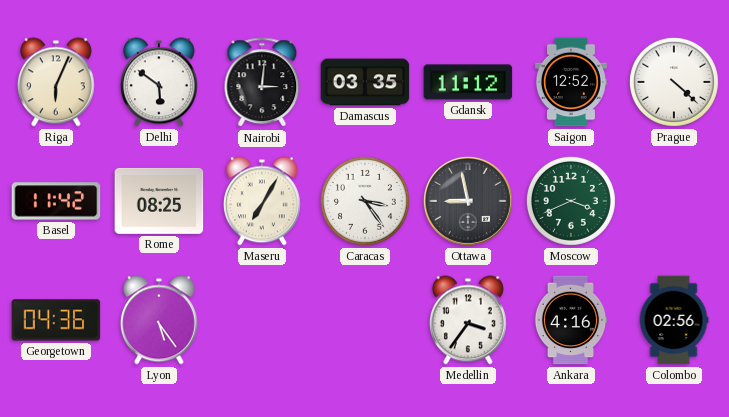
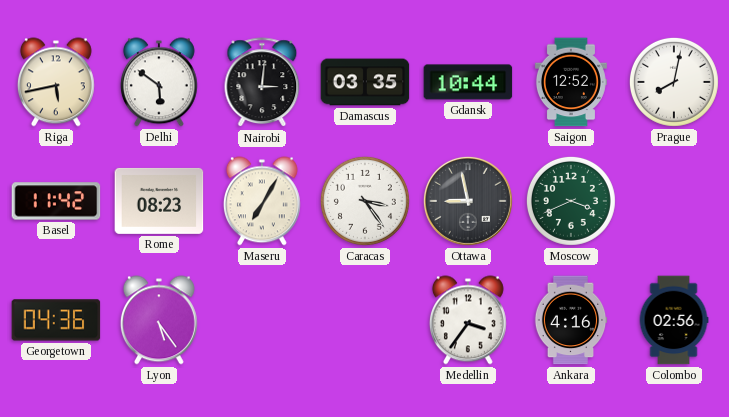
Riga: 6:04 -> 5:43
Gdansk: 11:12 -> 10:44
Prague: 4:22 -> 8:02
Rome: 08:25 -> 08:23
